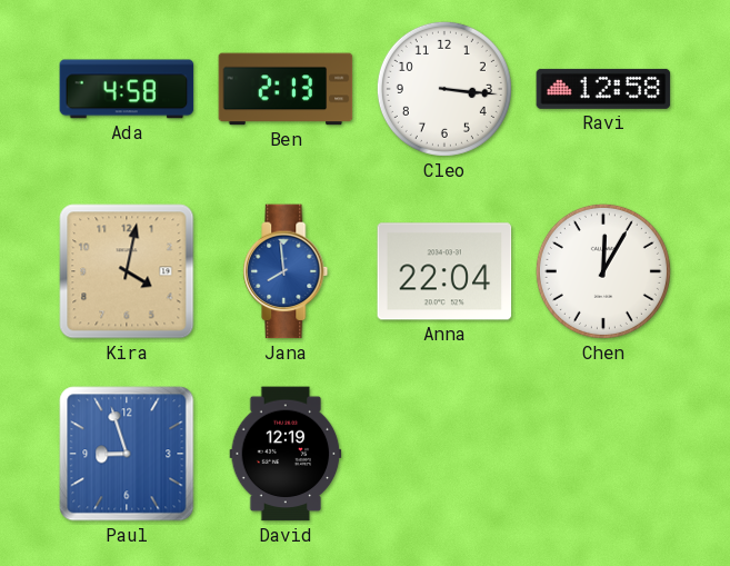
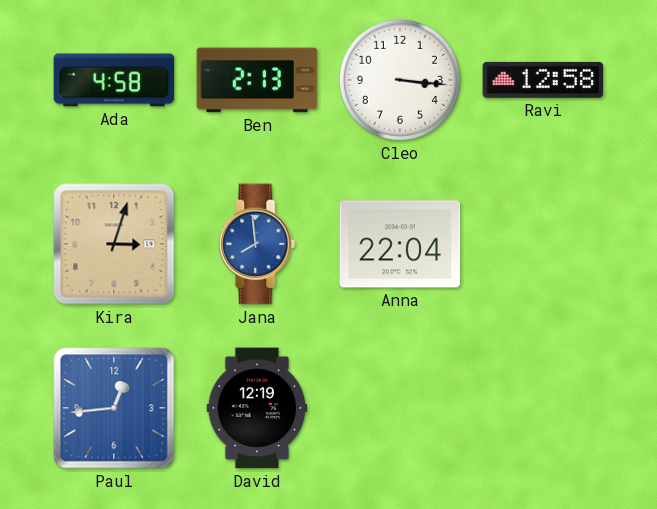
Kira: 4:02 -> 3:03
Chen: 12:05 -> none
Paul: 8:57 -> 12:44
